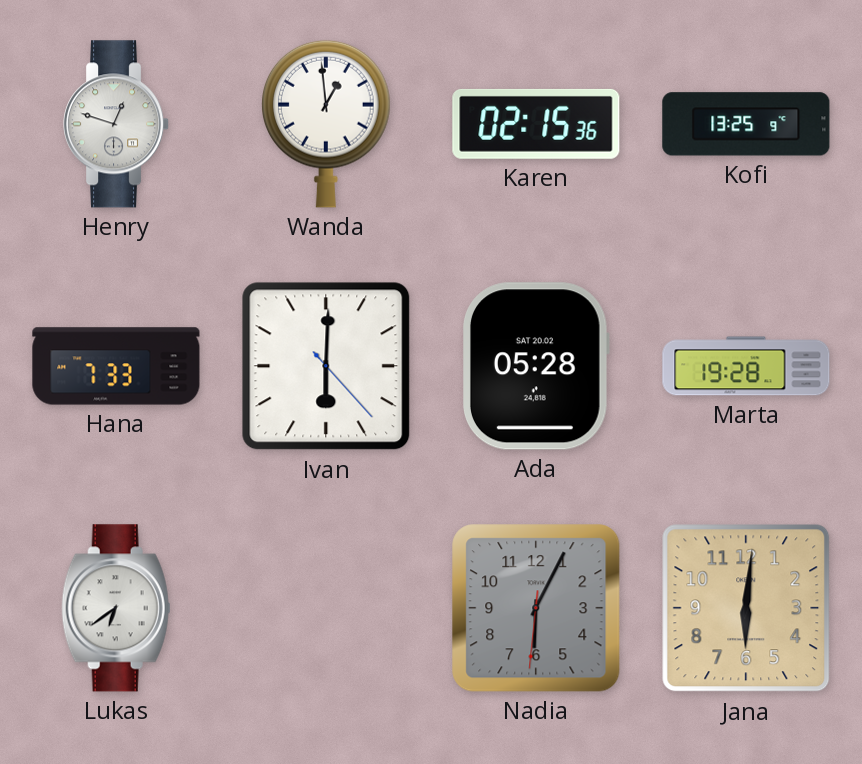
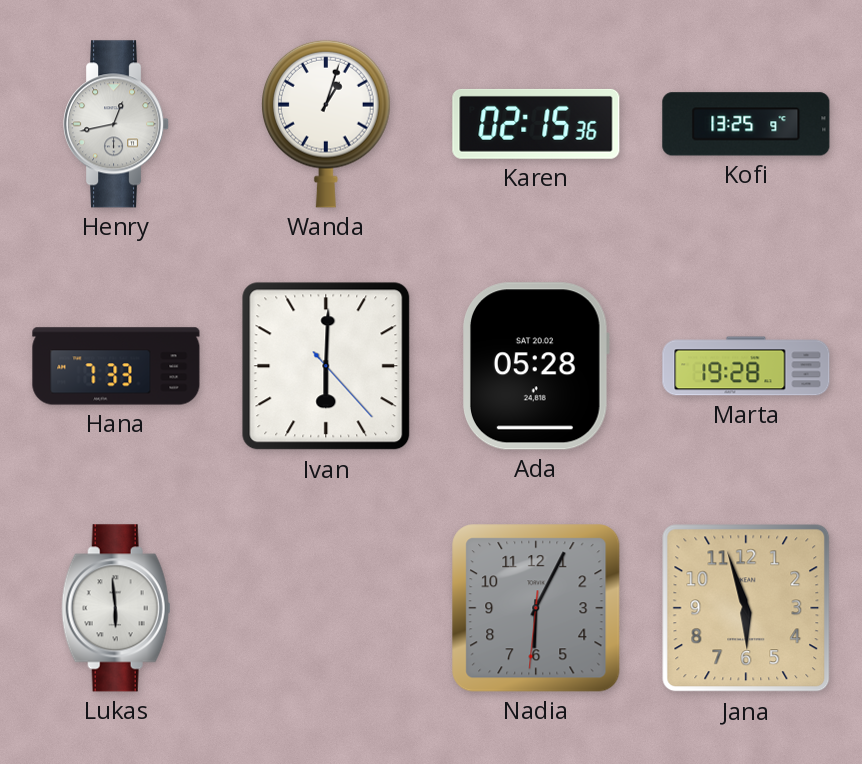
Henry: 12:48 -> 12:43
Wanda: 12:59 -> 1:03
Lukas: 6:39 -> 5:59
Jana: 6:01 -> 5:57
